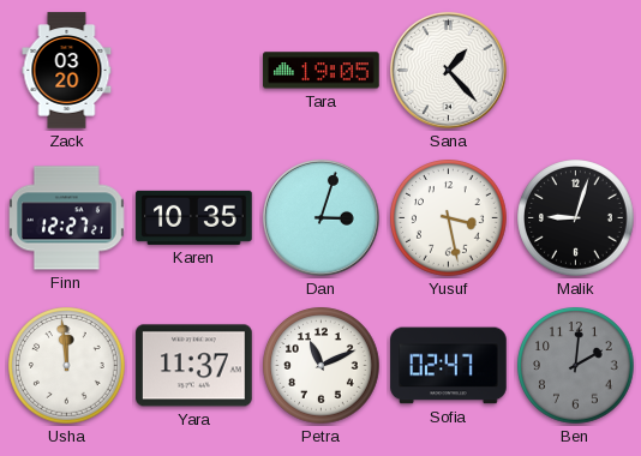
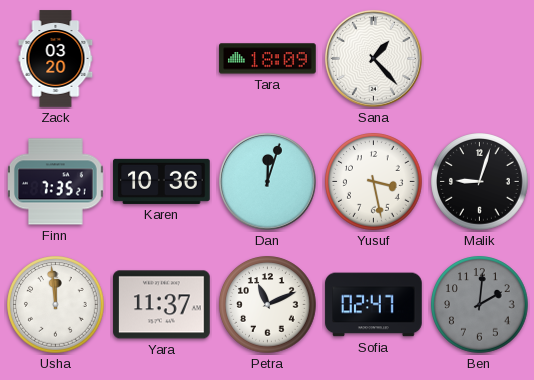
Tara: 19:05 -> 18:09
Finn: 12:27 -> 7:35
Karen: 10:35 -> 10:36
Dan: 3:03 -> 12:03
